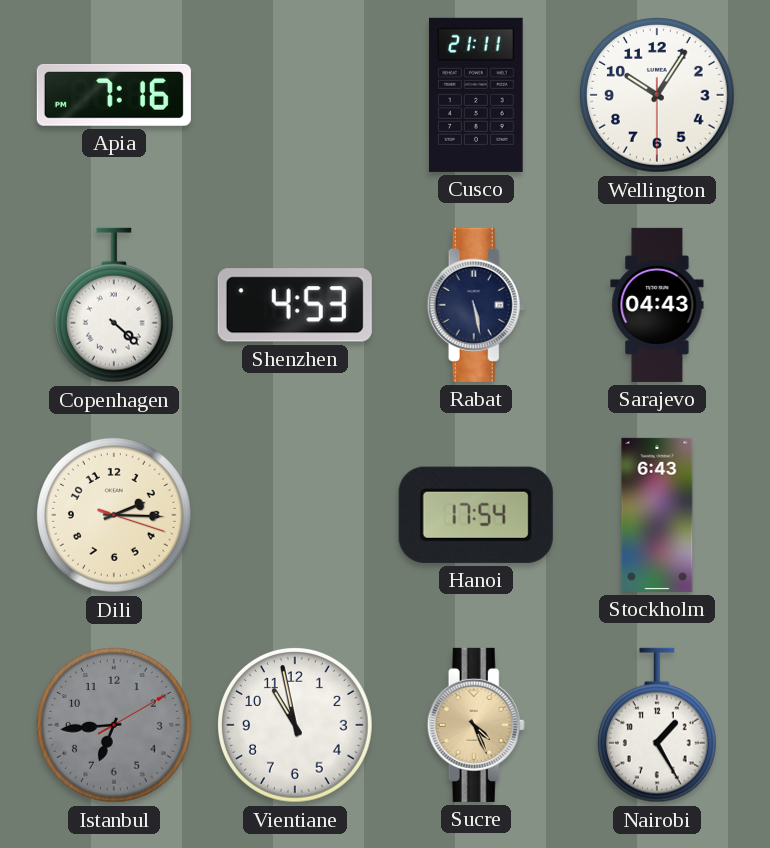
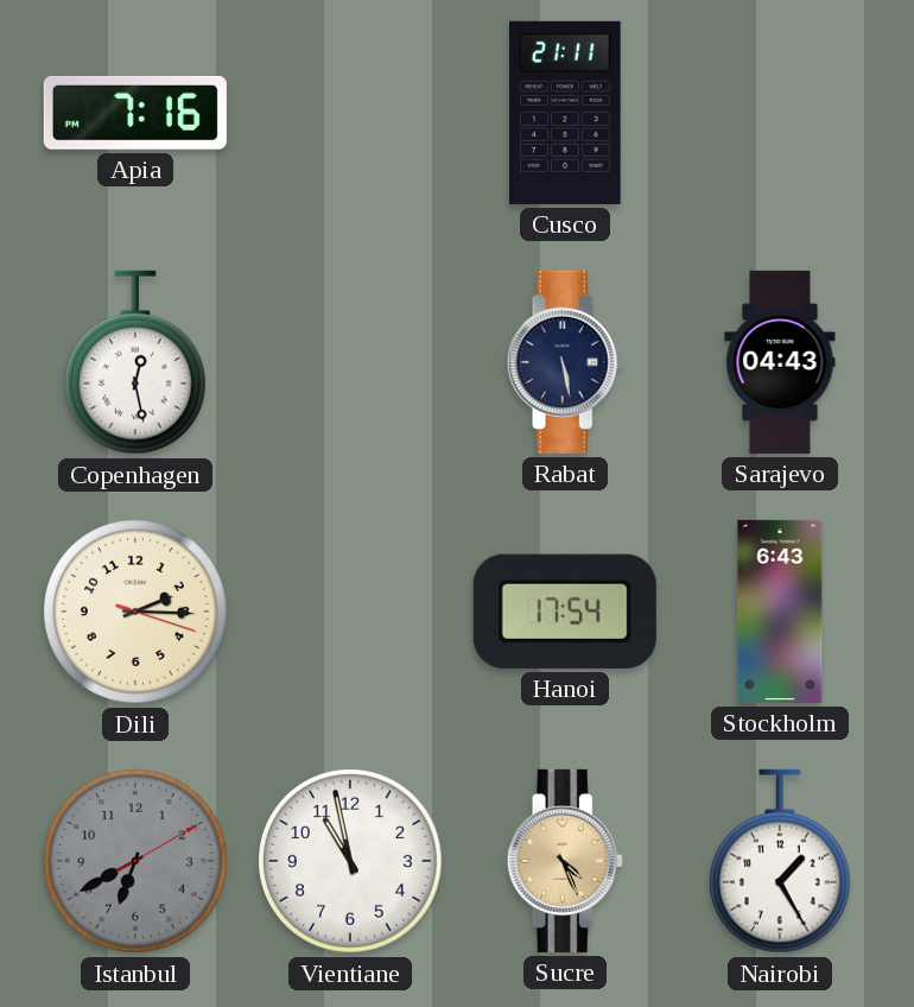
Wellington: 10:05 -> none
Copenhagen: 4:22 -> 12:28
Shenzhen: 4:53 -> none
Istanbul: 6:44 -> 6:40
